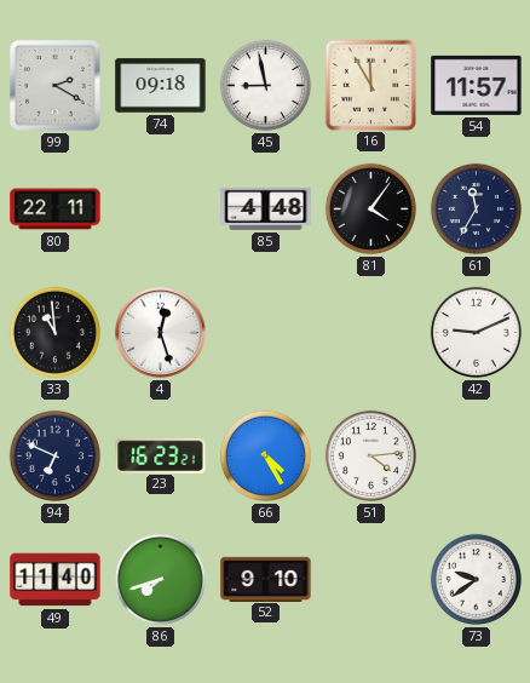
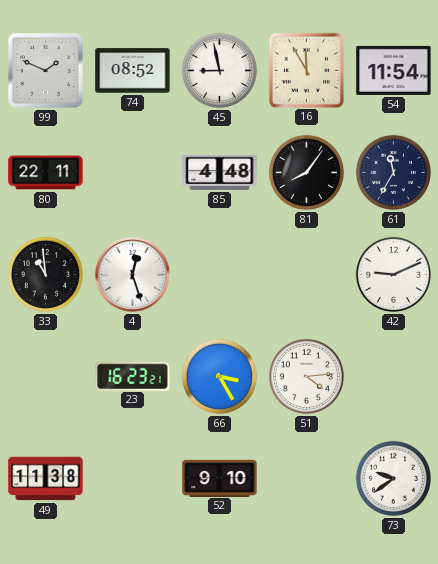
99: 2:20 -> 1:49
74: 09:18 -> 08:52
54: 11:57 -> 11:54
81: 4:06 -> 8:06
94: 6:49 -> none
66: 4:25 -> 3:25
49: 11:40 -> 11:38
86: 7:42 -> none
